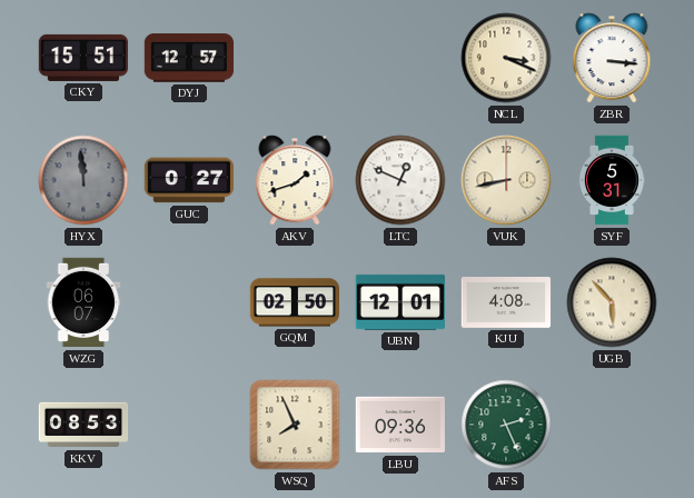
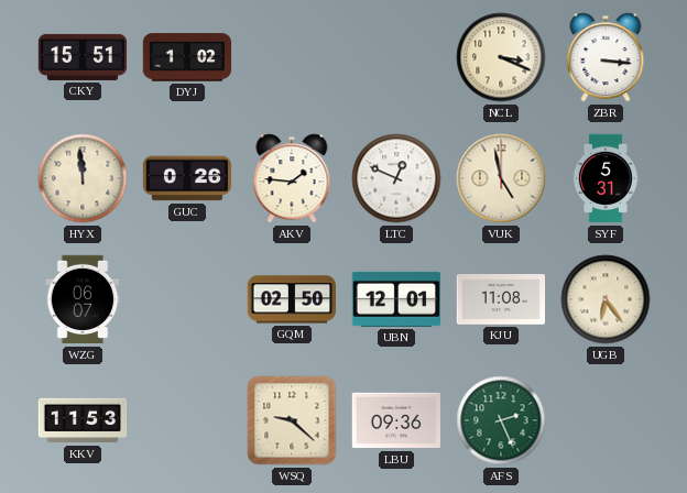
DYJ: 12:57 -> 1:02
HYX dial: grey -> cream
GUC: 0:27 -> 0:26
AKV: 1:42 -> 1:46
VUK: 8:43 -> 4:58
KJU: 4:08 -> 11:08
UGB: 5:53 -> 6:24
KKV: 08:53 -> 11:53
WSQ: 7:56 -> 9:22
